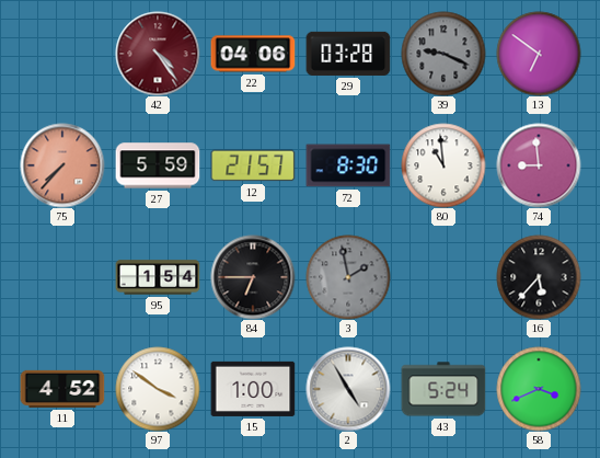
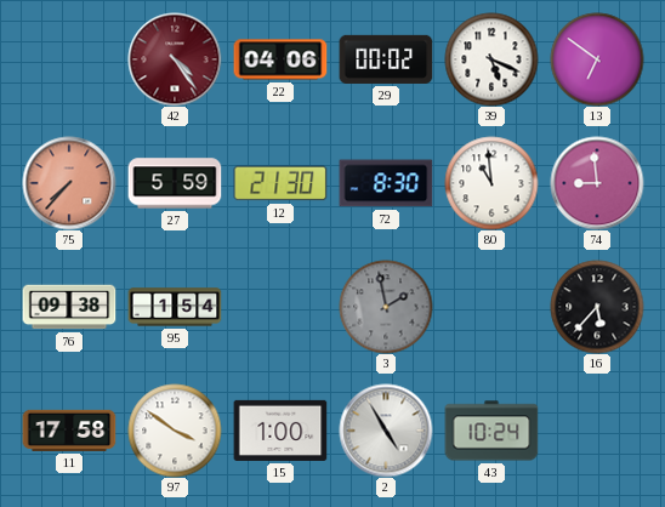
29: 03:28 -> 00:02
39: 9:19 -> 5:19
39 dial: grey -> white
12: 21:57 -> 21:30
76: none -> 09:38
84: 6:45 -> none
11: 4:52 -> 17:58
43: 5:24 -> 10:24
58: 3:41 -> none
